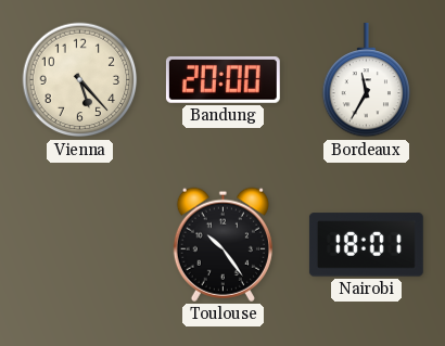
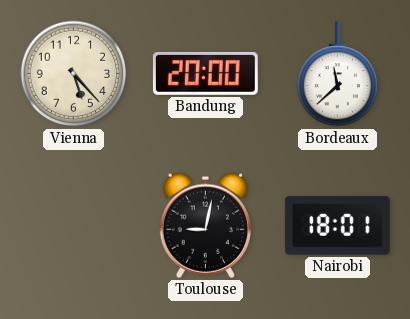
Bordeaux: 11:35 -> 11:38
Toulouse: 10:24 -> 9:02
